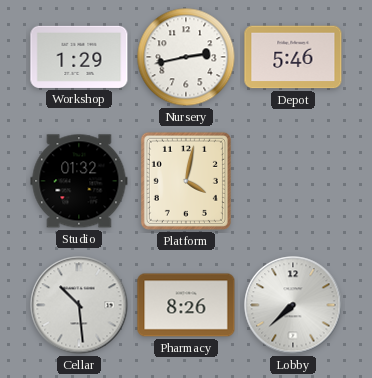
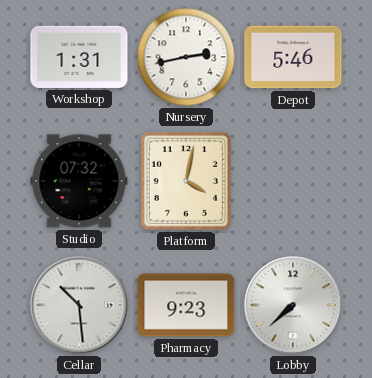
Workshop: 1:29 -> 1:31
Studio: 01:32 -> 07:32
Pharmacy: 8:26 -> 9:23
